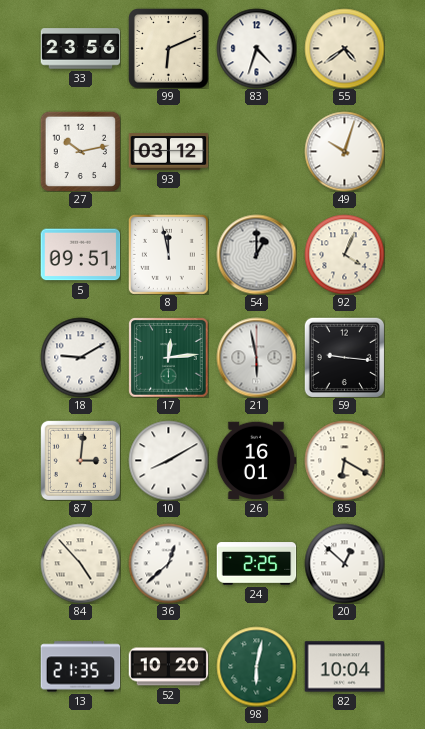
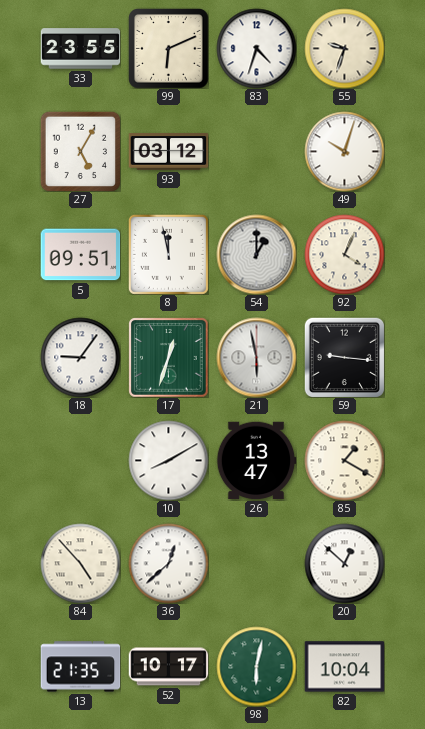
33: 23:56 -> 23:55
55: 4:39 -> 9:33
27: 10:13 -> 5:05
18: 9:10 -> 9:06
17: 12:14 -> 12:33
87: 3:01 -> none
26: 16:01 -> 13:47
85: 6:20 -> 1:20
24: 2:25 -> none
52: 10:20 -> 10:17
